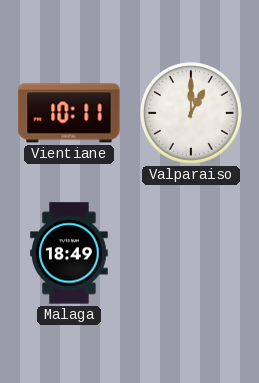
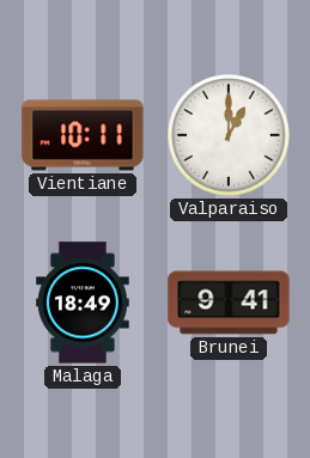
Brunei: none -> 9:41
